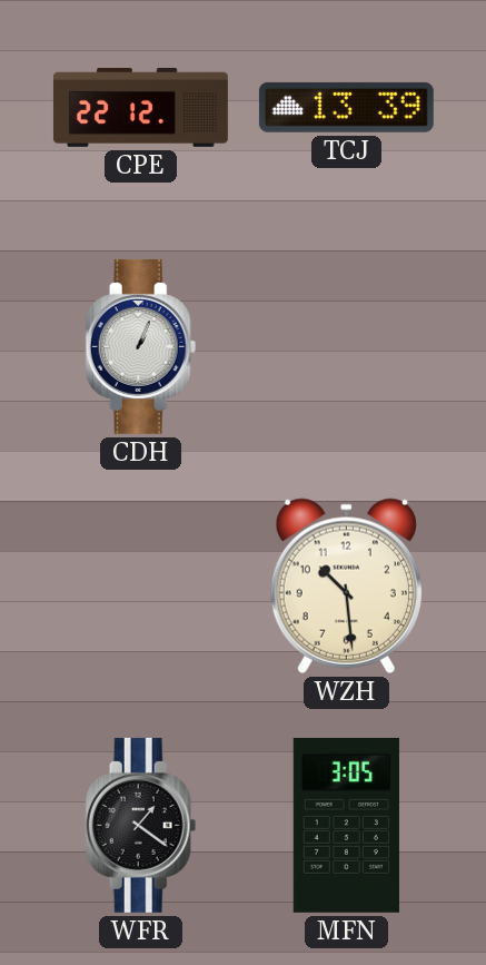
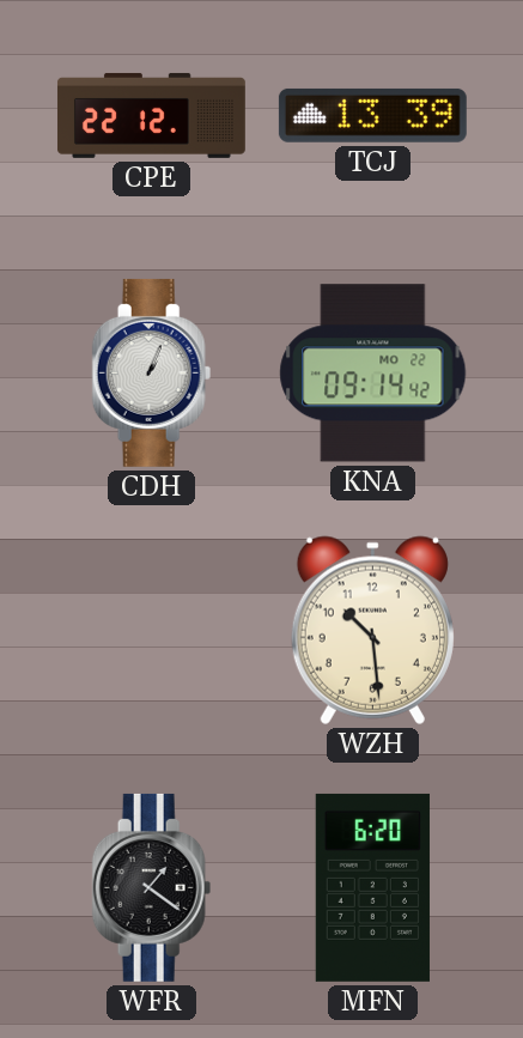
KNA: none -> 09:14
MFN: 3:05 -> 6:20
